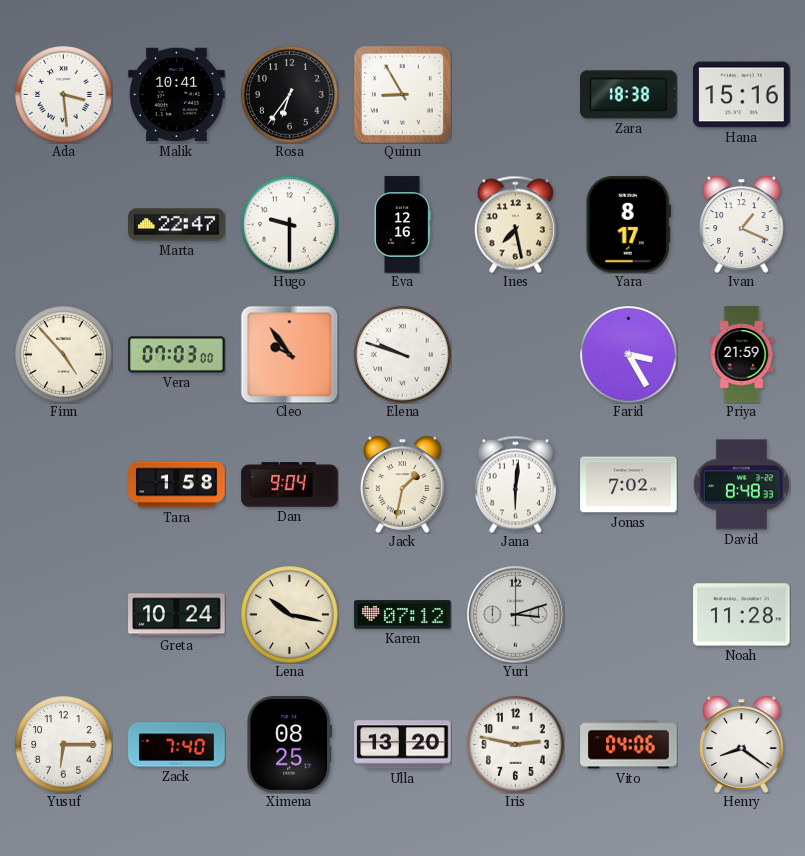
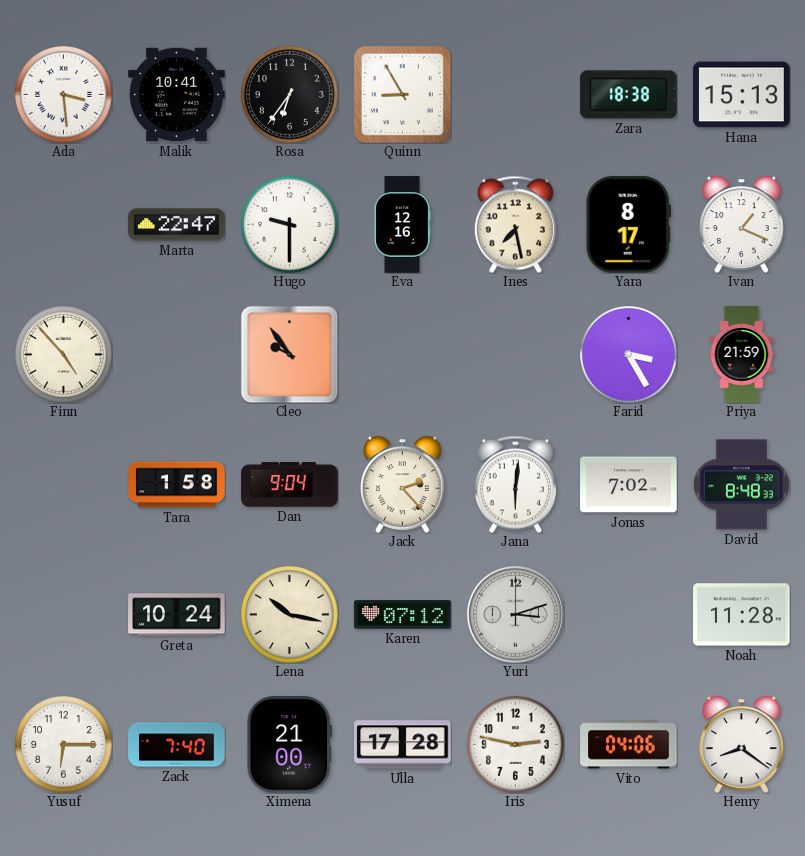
Hana: 15:16 -> 15:13
Vera: 07:03 -> none
Elena: 9:48 -> none
Jack: 1:32 -> 2:23
Ximena: 08:25 -> 21:00
Ulla: 13:20 -> 17:28
